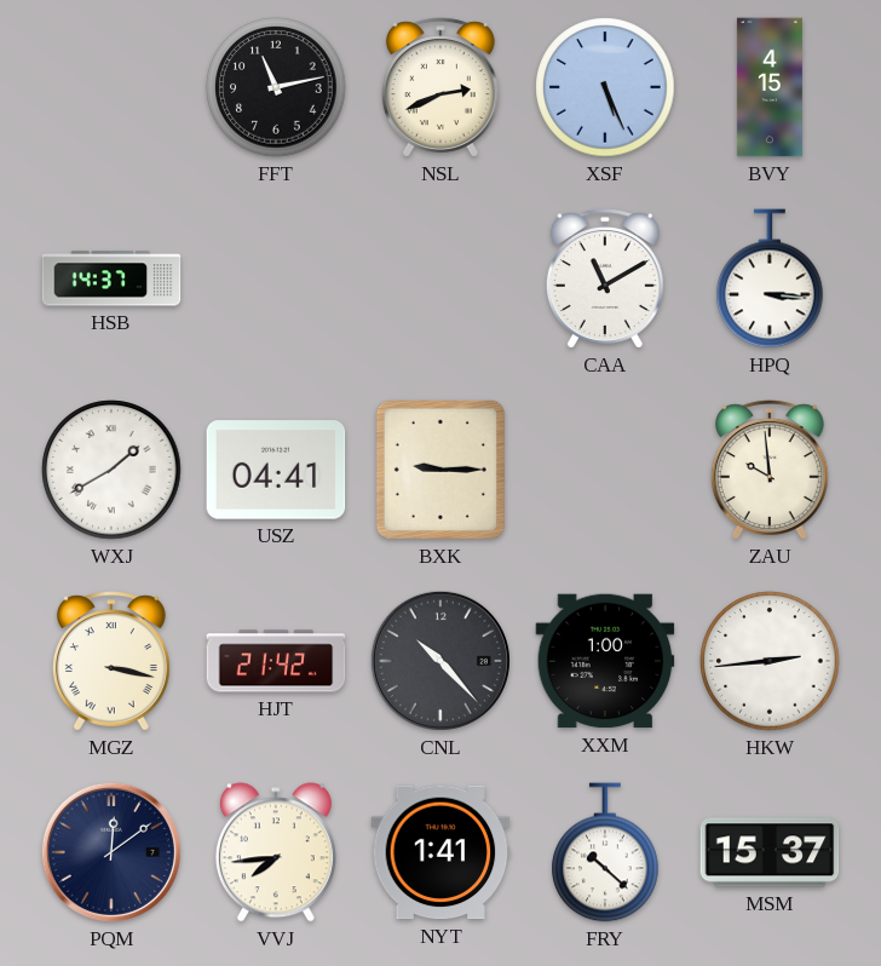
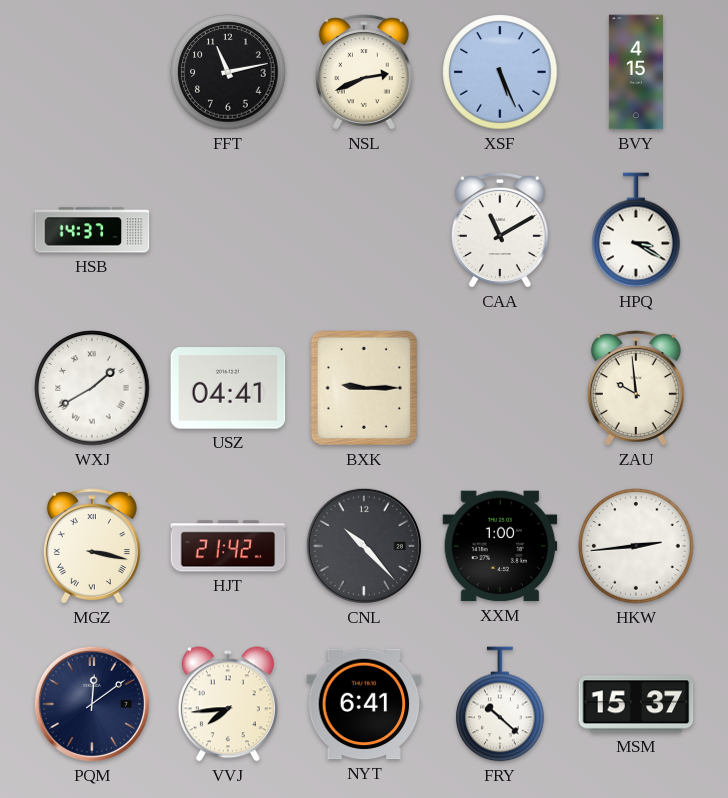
HPQ: 3:16 -> 3:20
NYT: 1:41 -> 6:41
